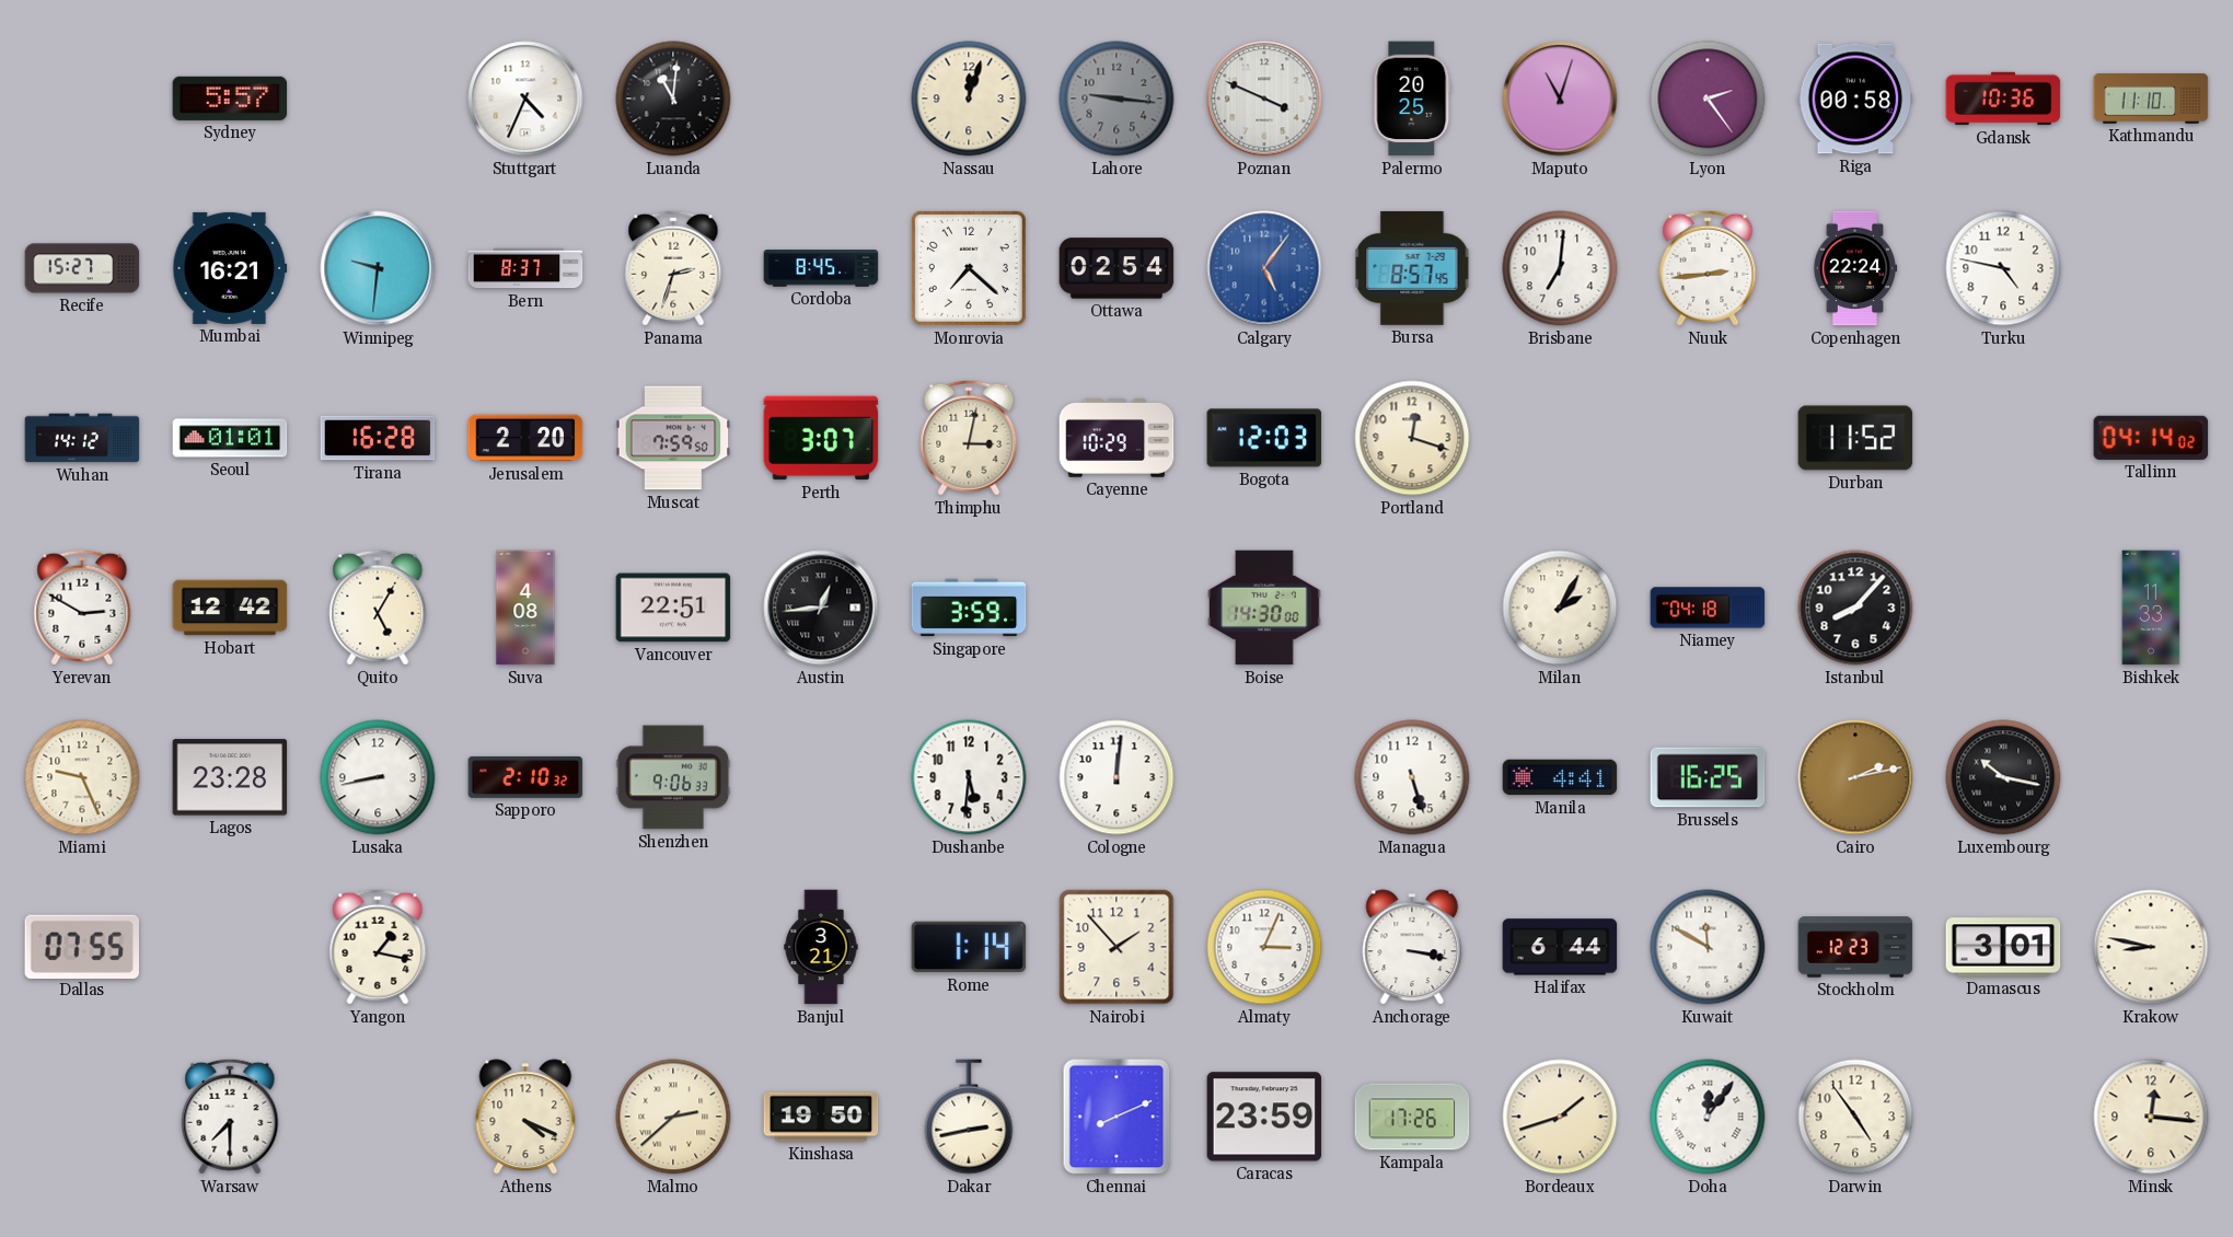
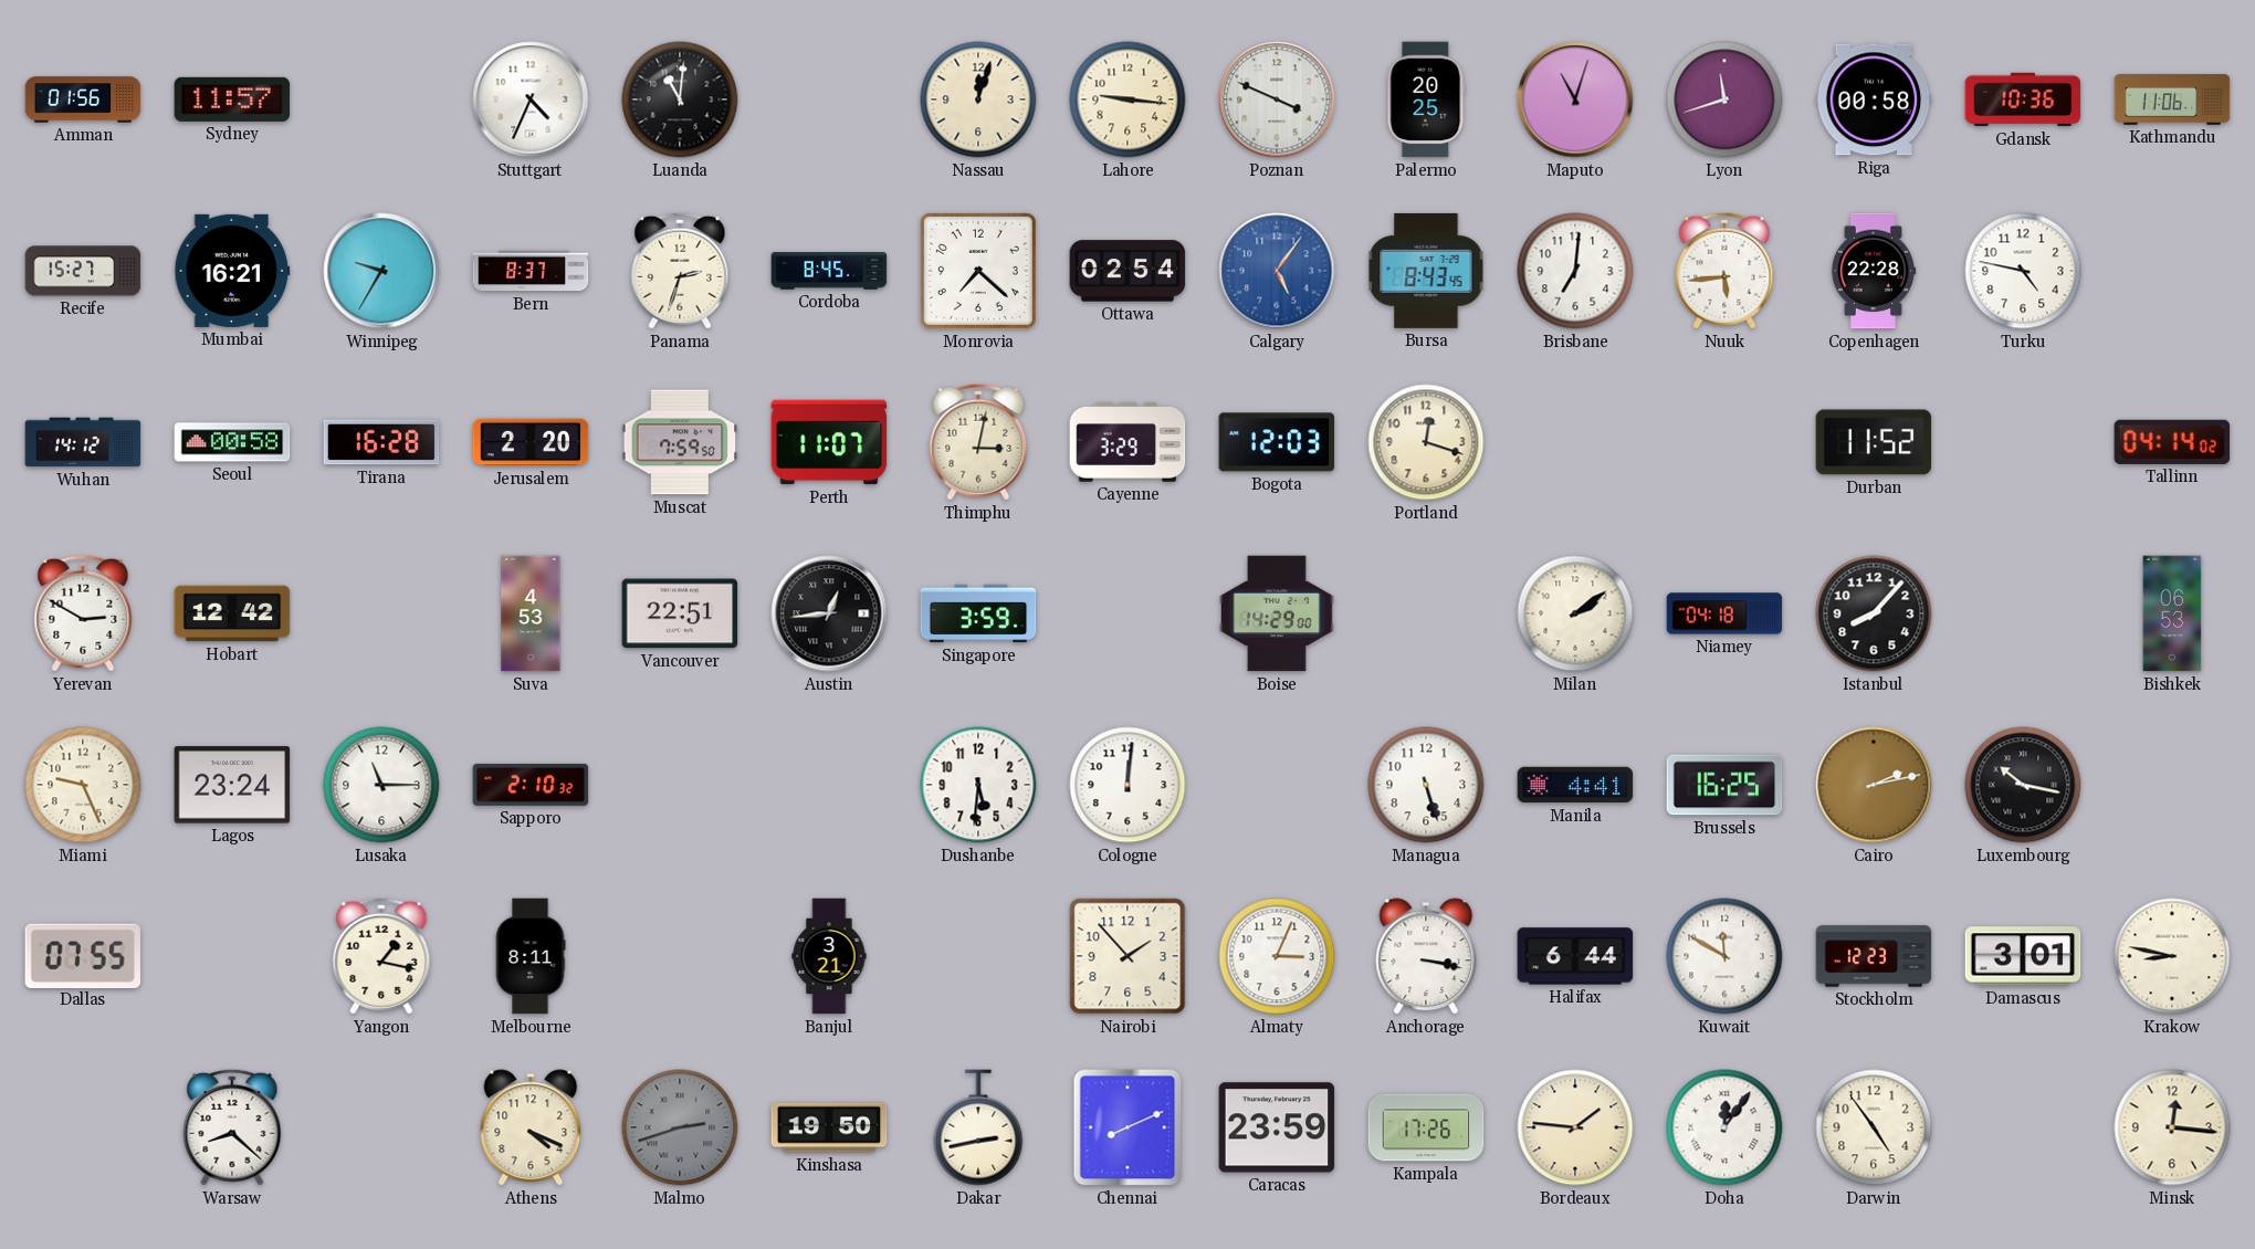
Amman: none -> 01:56
Sydney: 5:57 -> 11:57
Lahore dial: grey -> cream
Lyon: 2:24 -> 11:42
Kathmandu: 11:10 -> 11:06
Winnipeg: 9:31 -> 9:35
Bursa: 8:57 -> 8:43
Nuuk: 2:44 -> 5:44
Copenhagen: 22:24 -> 22:28
Seoul: 01:01 -> 00:58
Perth: 3:07 -> 11:07
Cayenne: 10:29 -> 3:29
Quito: 5:05 -> none
Suva: 4:08 -> 4:53
Boise: 14:30 -> 14:29
Milan: 2:05 -> 2:09
Bishkek: 11:33 -> 06:53
Lagos: 23:28 -> 23:24
Lusaka: 8:43 -> 11:15
Shenzhen: 9:06 -> none
Melbourne: none -> 8:11
Rome: 1:14 -> none
Warsaw: 7:30 -> 8:22
Malmo: 2:38 -> 2:42
Malmo dial: cream -> grey
Bordeaux: 1:42 -> 1:46
